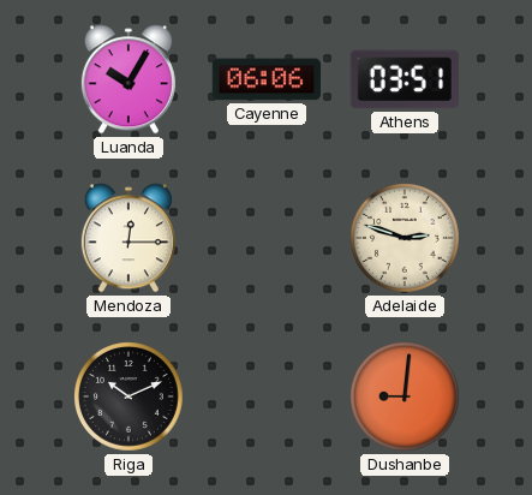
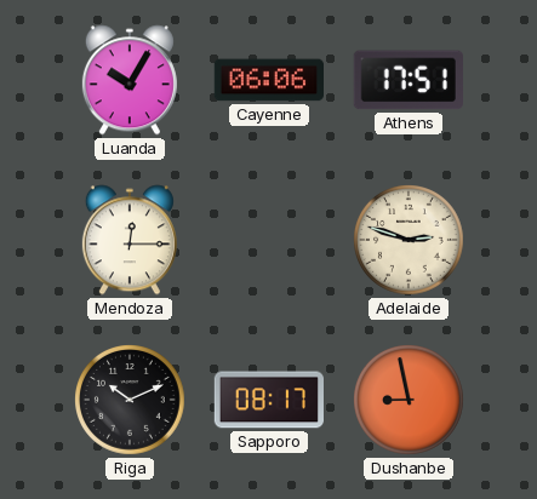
Athens: 03:51 -> 17:51
Sapporo: none -> 08:17
Dushanbe: 9:01 -> 8:58
